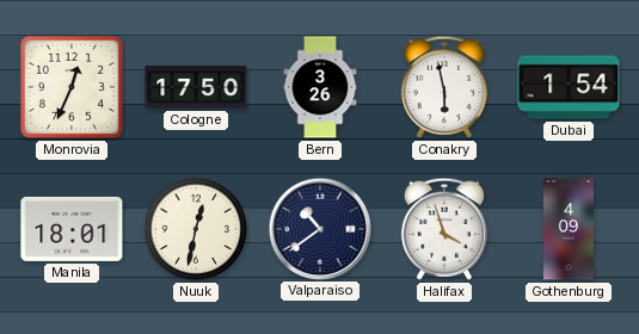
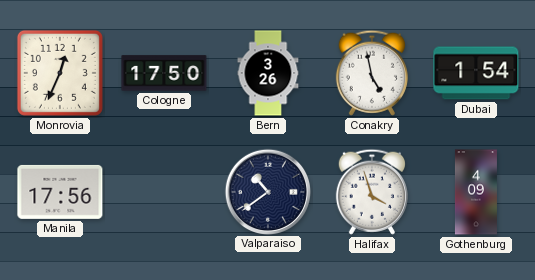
Conakry: 5:58 -> 4:58
Manila: 18:01 -> 17:56
Nuuk: 12:32 -> none
